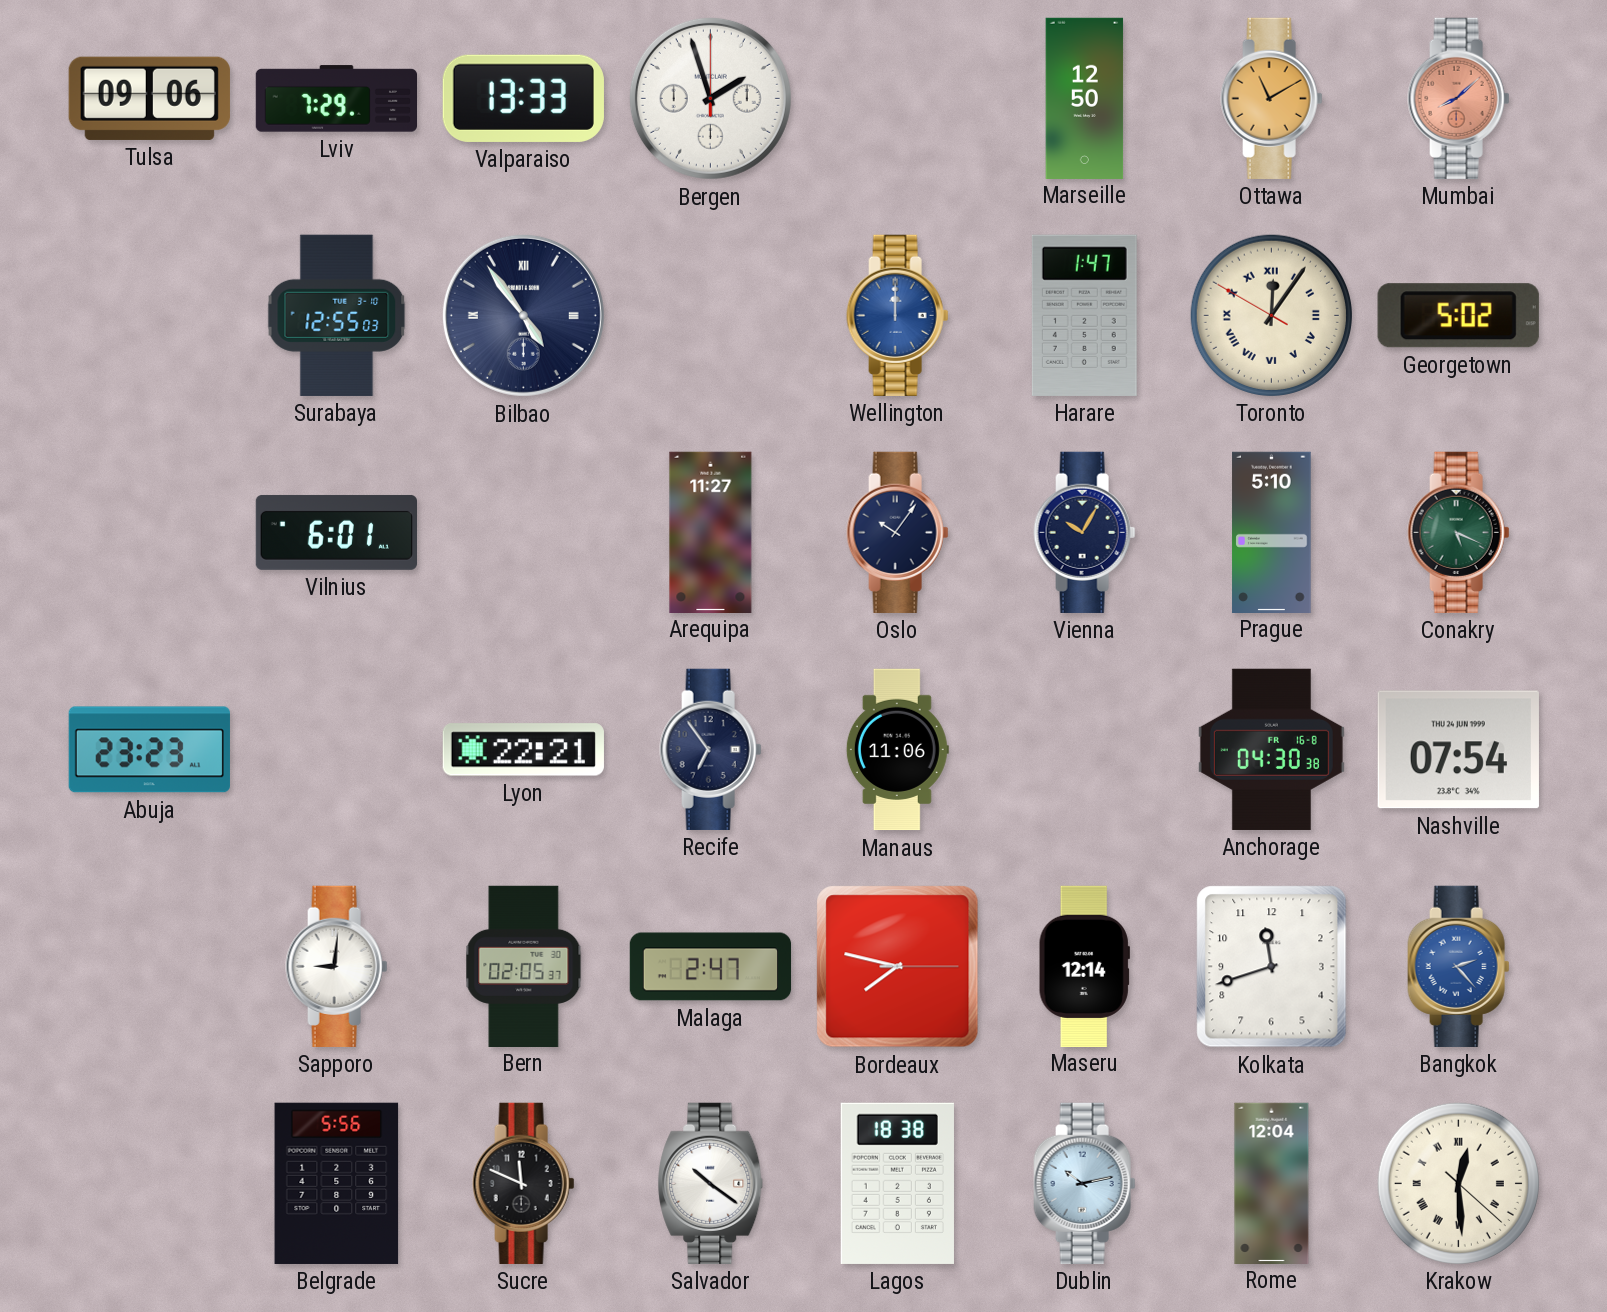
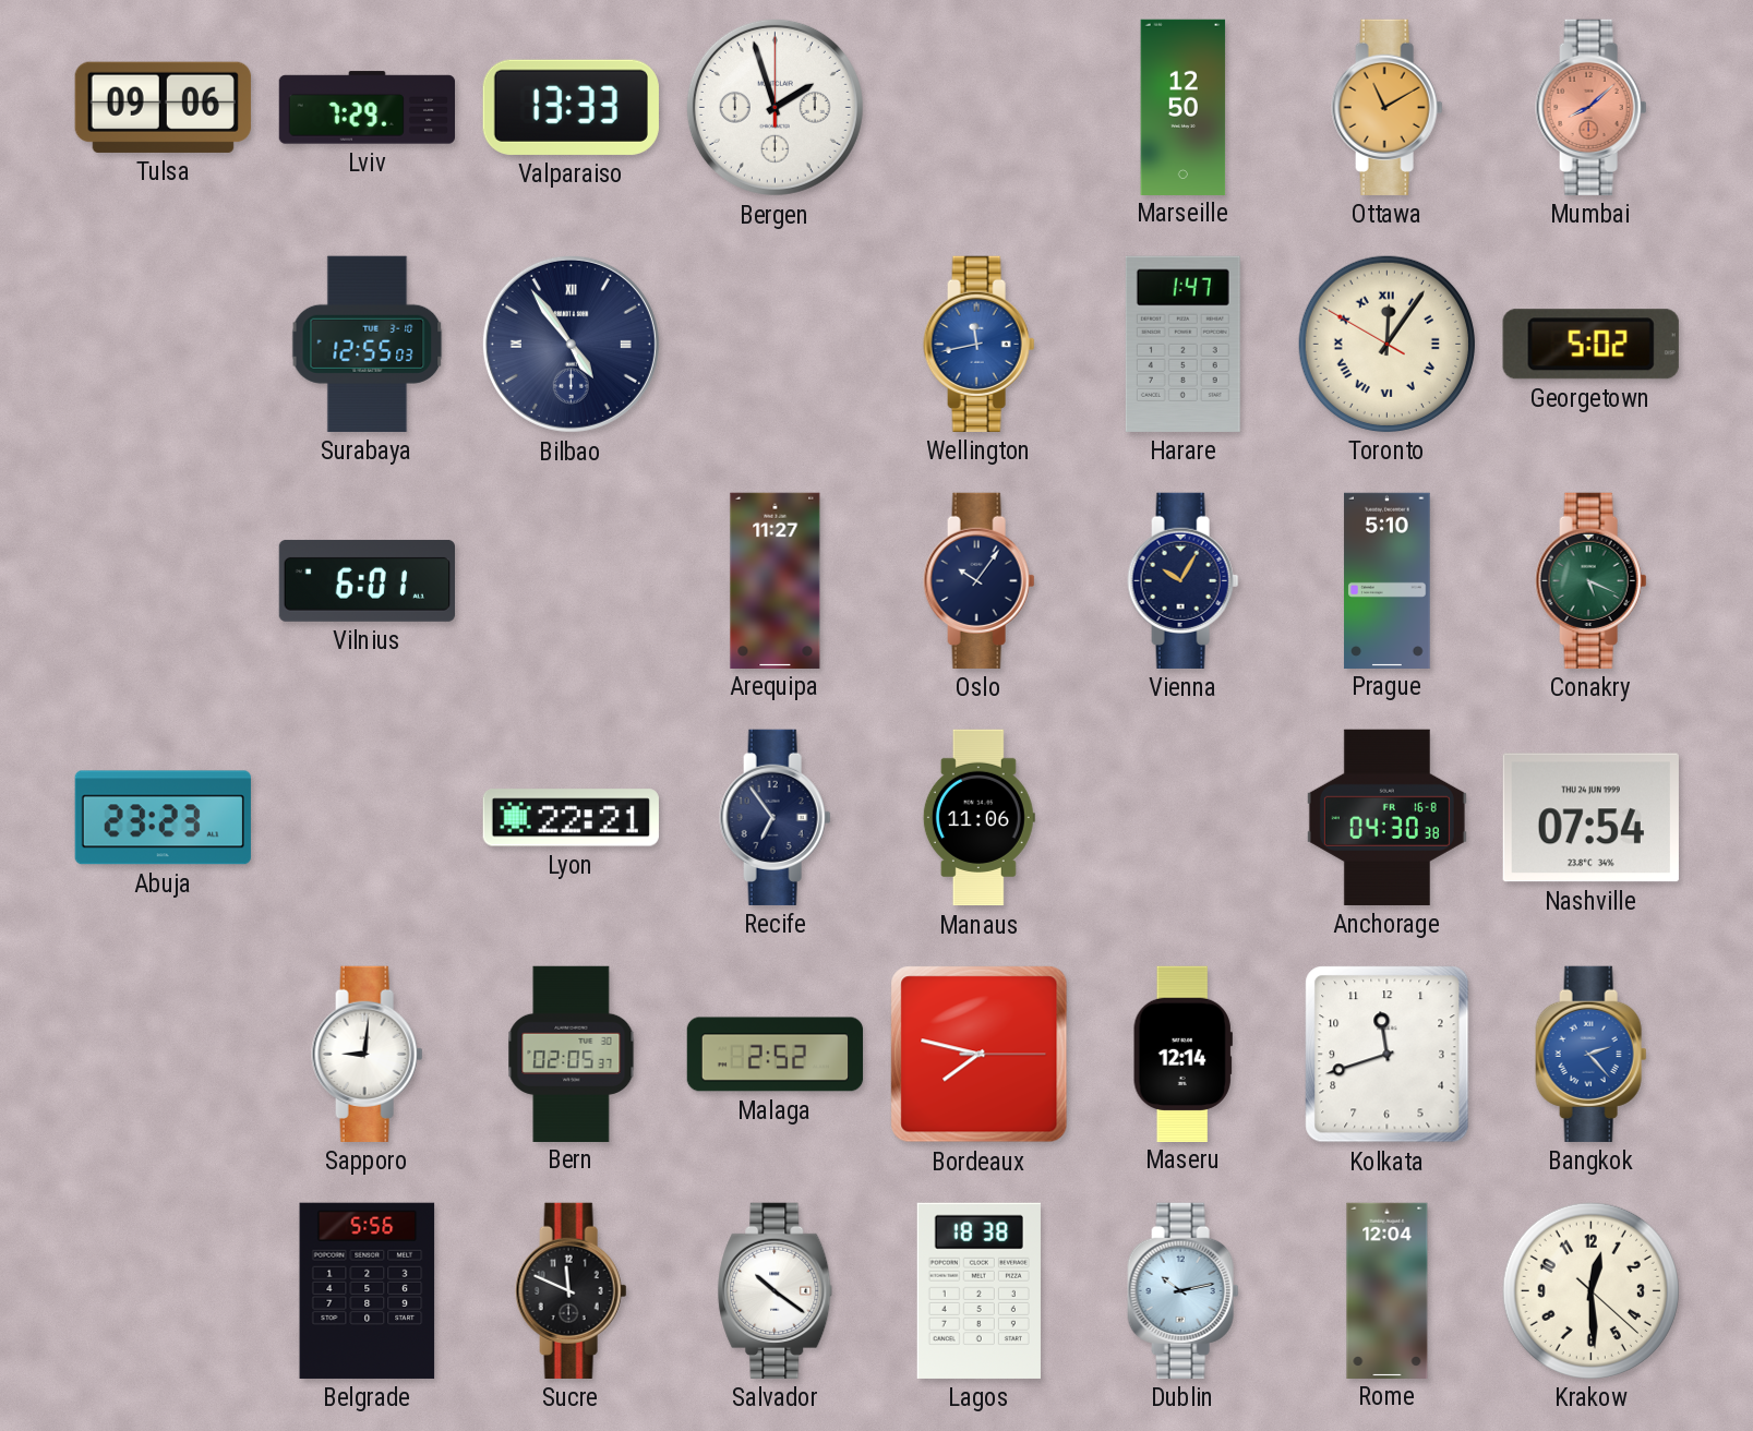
Wellington: 12:00 -> 11:43
Malaga: 2:47 -> 2:52
Krakow numerals: Roman -> Arabic
